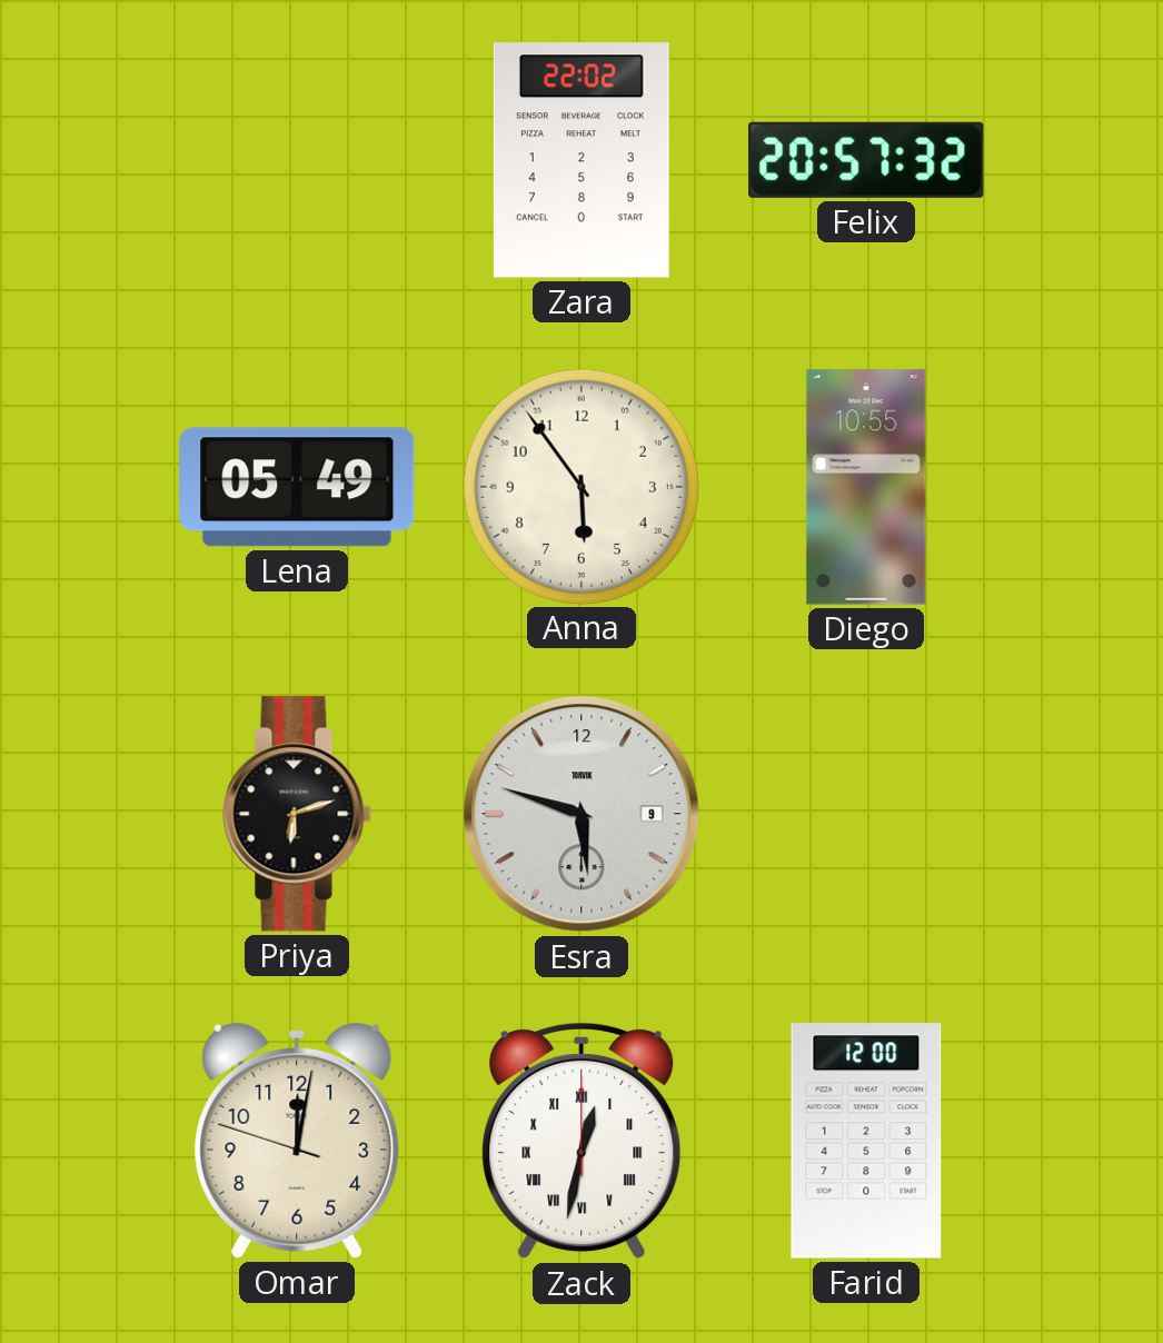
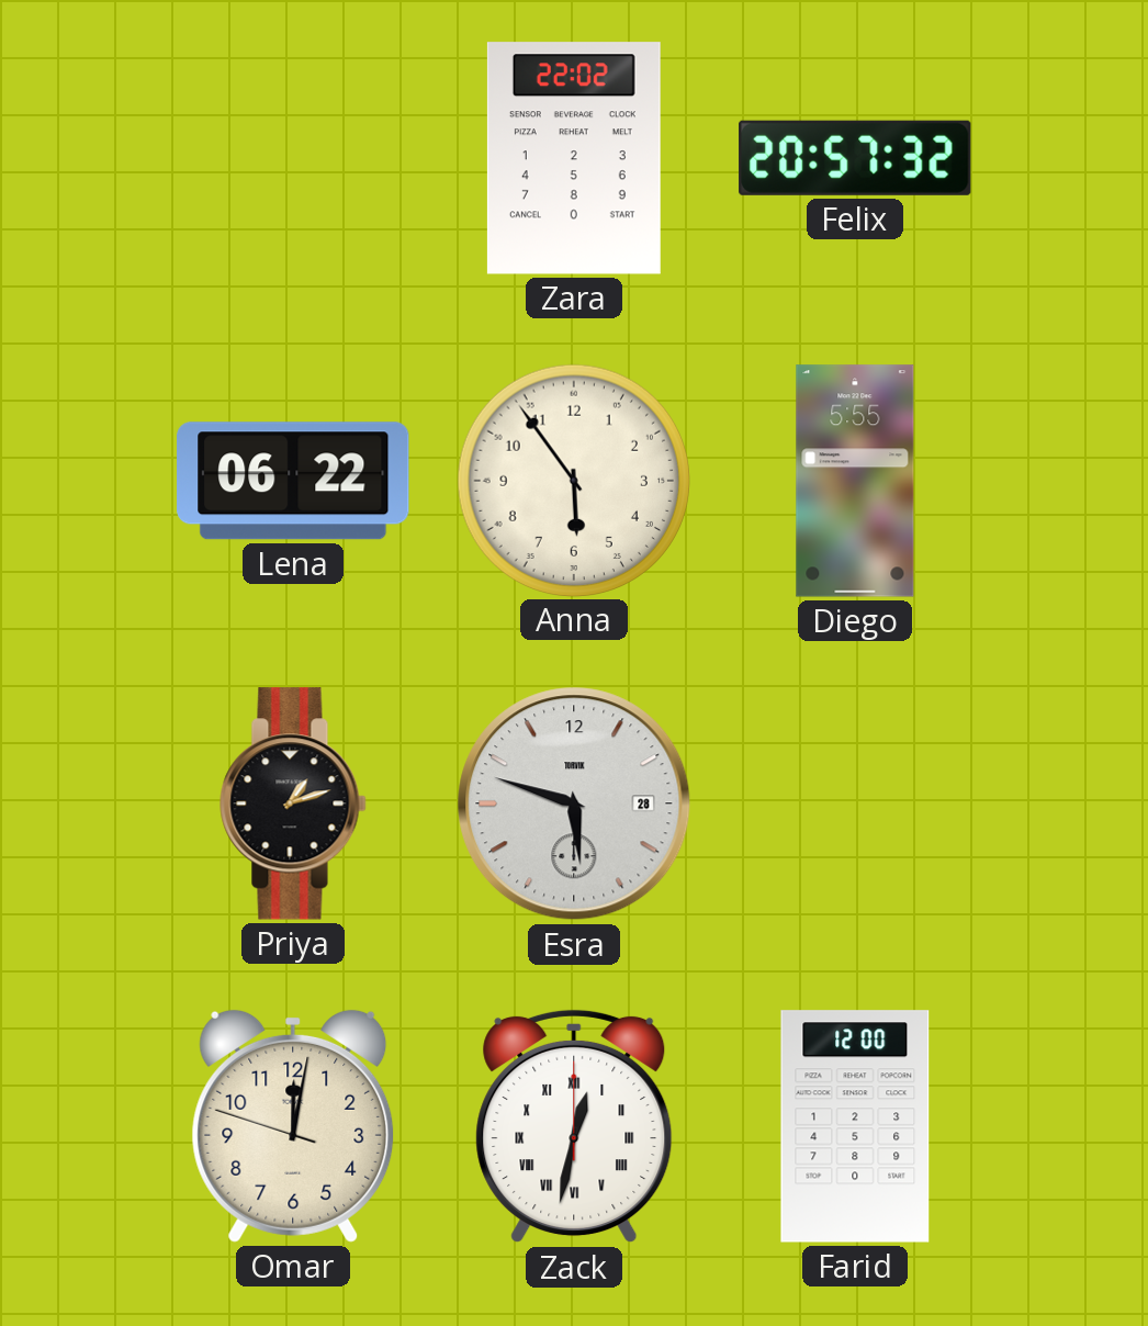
Lena: 05:49 -> 06:22
Diego: 10:55 -> 5:55
Priya: 6:12 -> 1:12
Esra date: 9 -> 28
